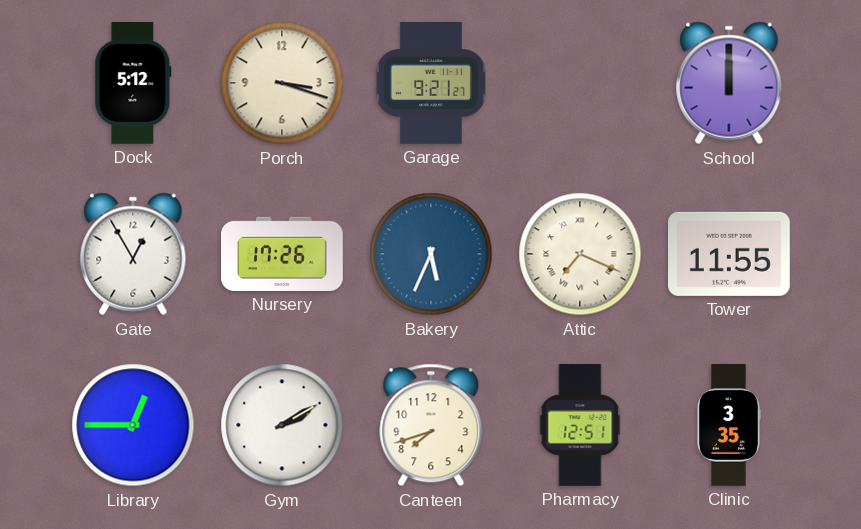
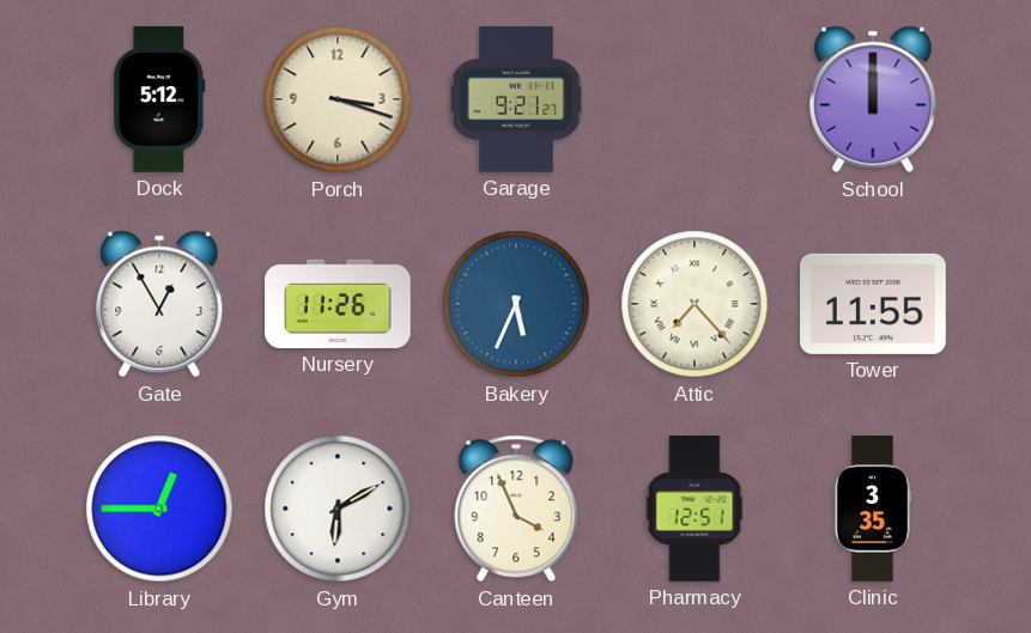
Nursery: 17:26 -> 11:26
Attic: 7:19 -> 7:23
Gym: 2:10 -> 6:10
Canteen: 7:42 -> 3:56
